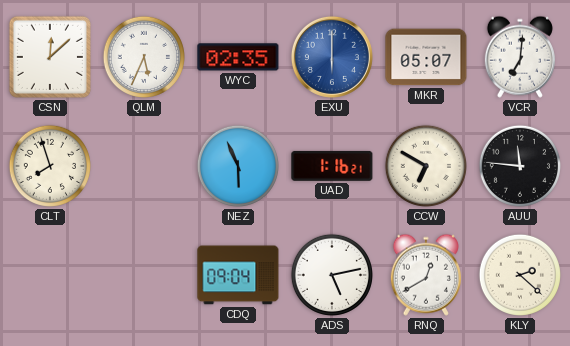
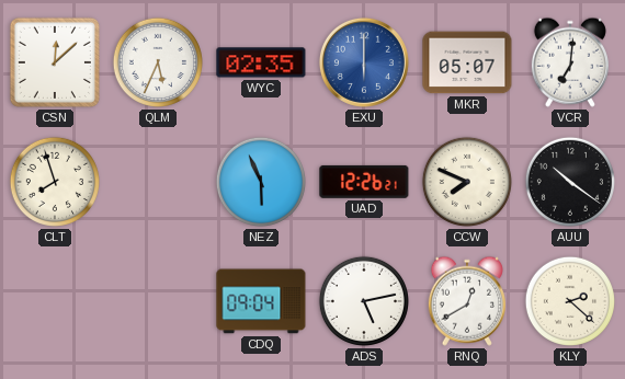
UAD: 1:16 -> 12:26
CCW: 6:50 -> 7:49
AUU: 11:46 -> 10:21
